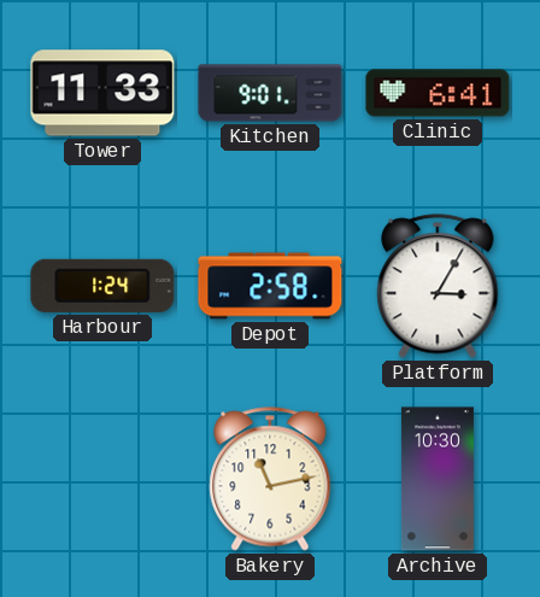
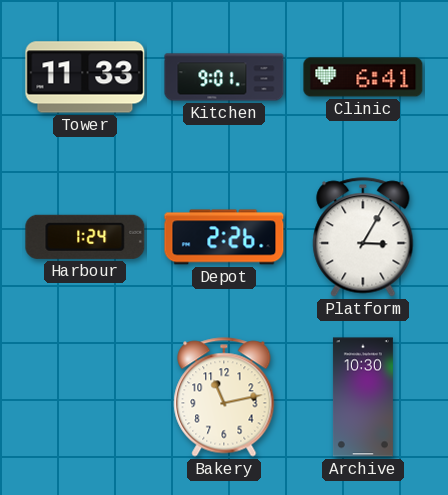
Depot: 2:58 -> 2:26
